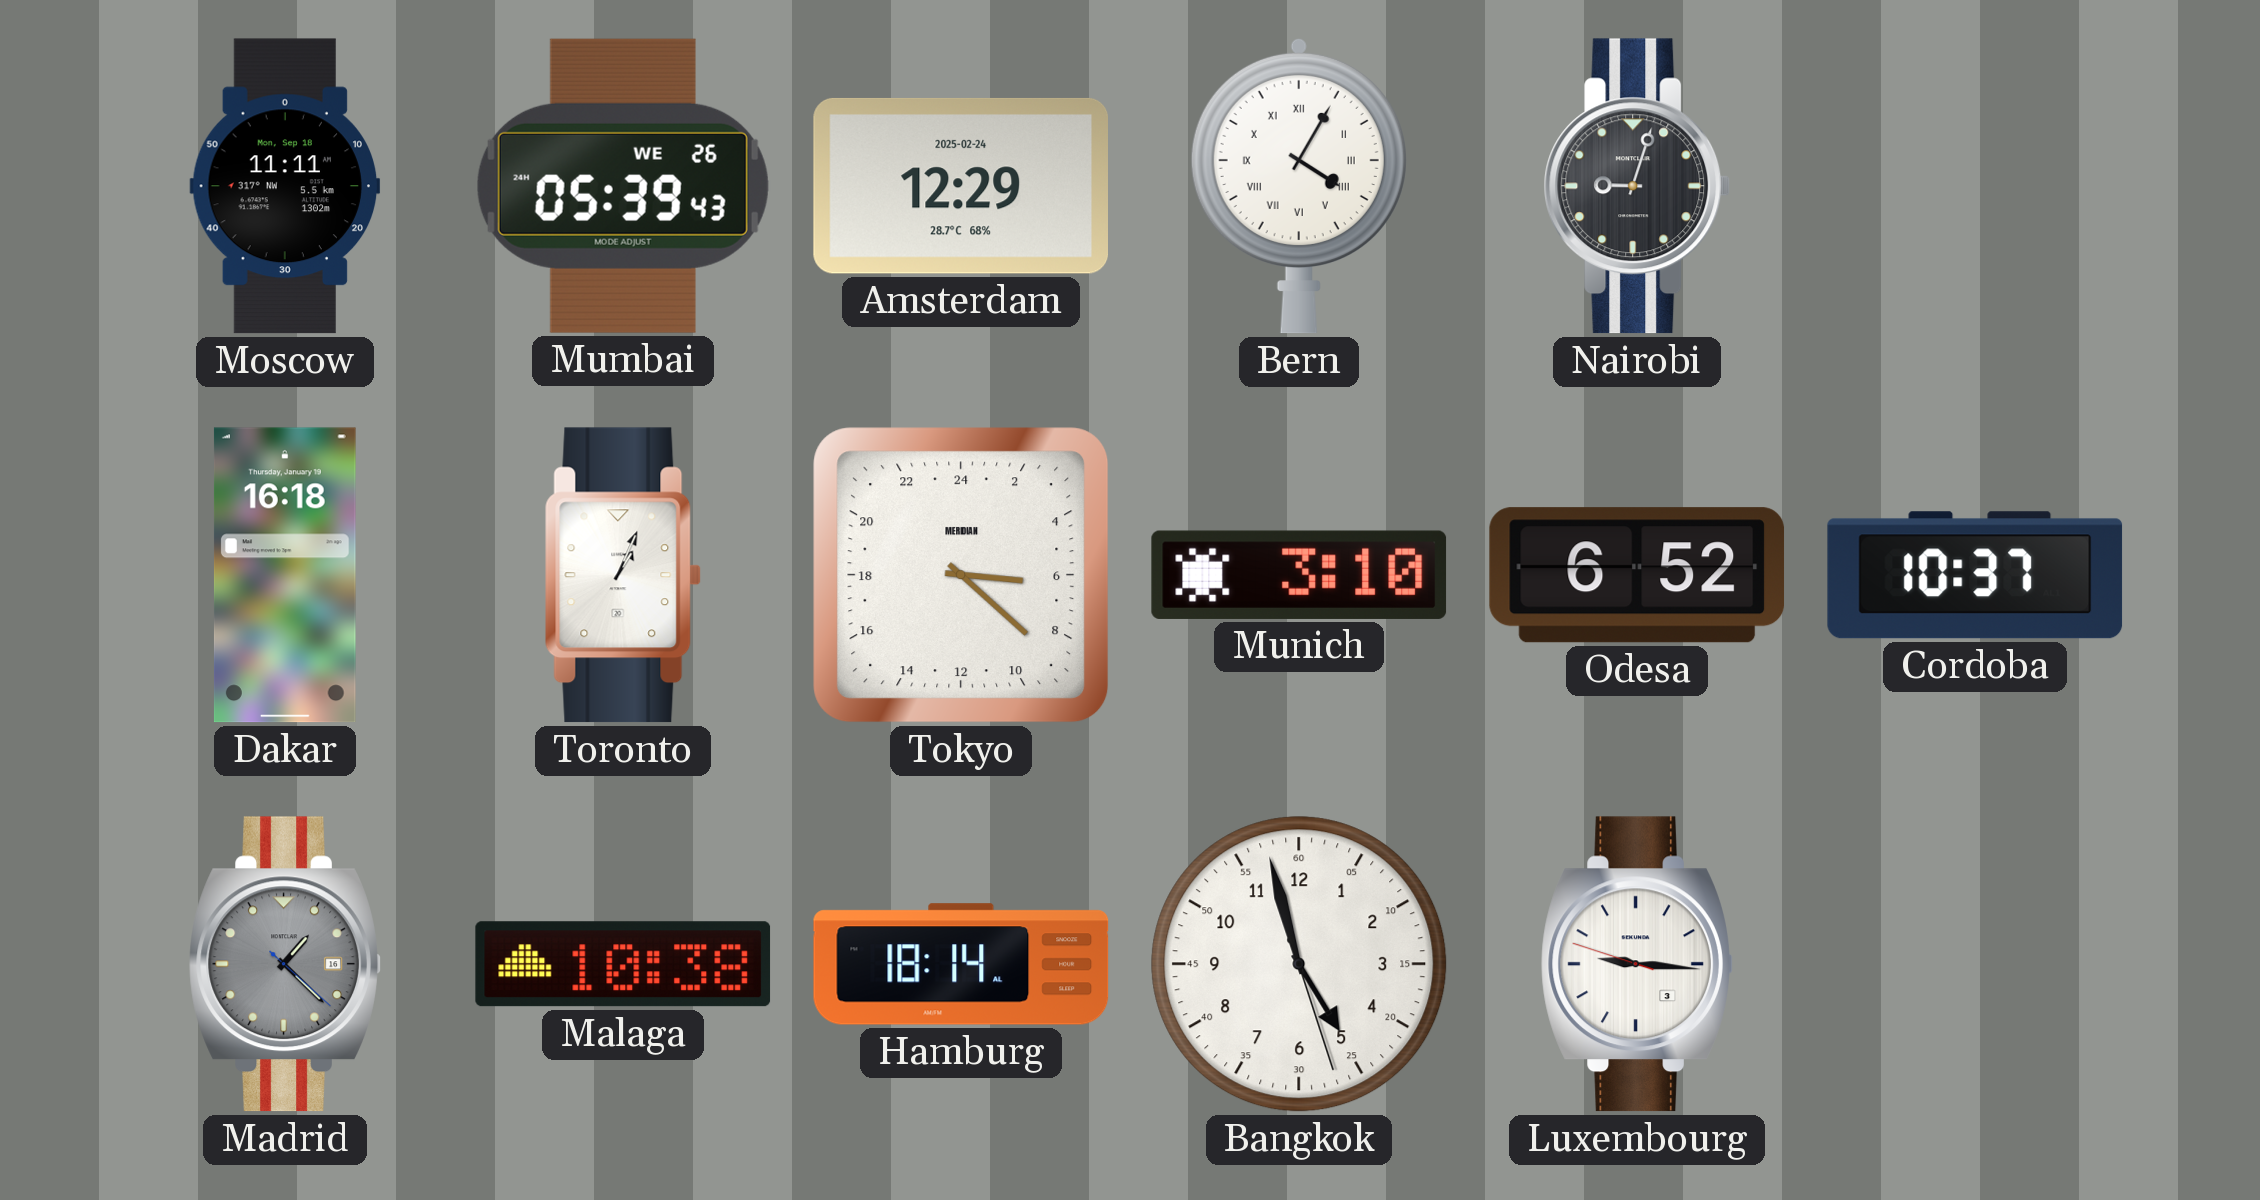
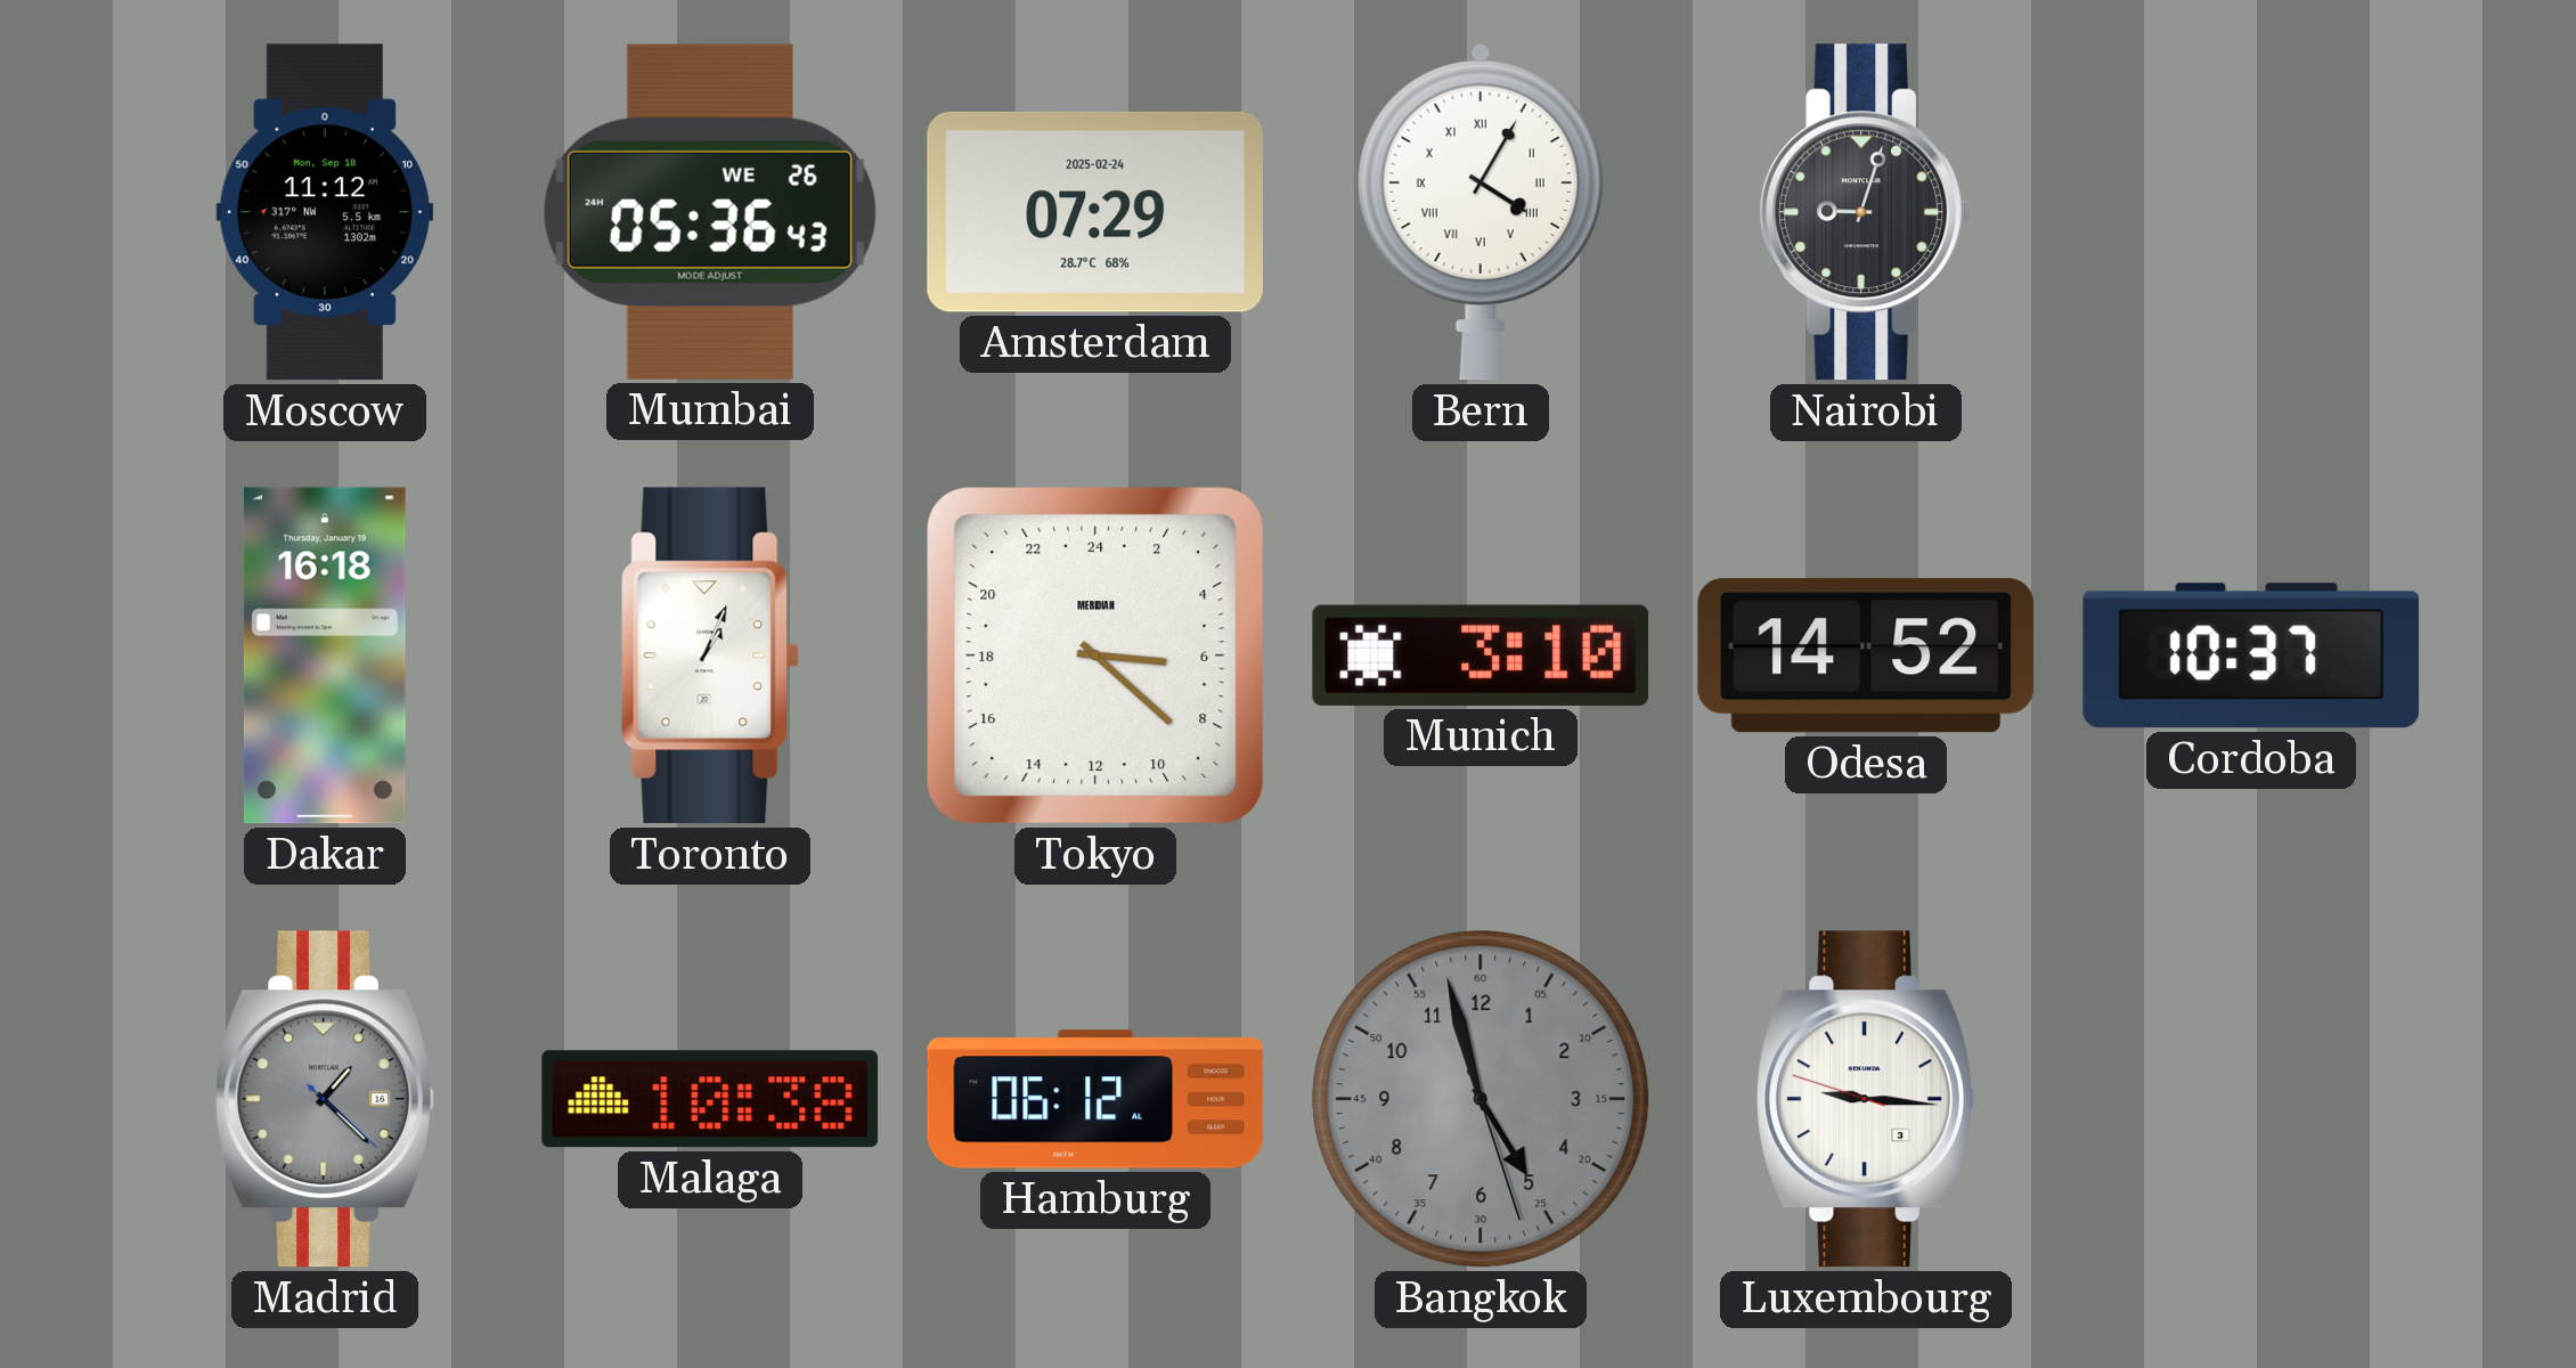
Moscow: 11:11 -> 11:12
Mumbai: 05:39 -> 05:36
Amsterdam: 12:29 -> 07:29
Odesa: 6:52 -> 14:52
Hamburg: 18:14 -> 06:12
Bangkok dial: white -> grey
